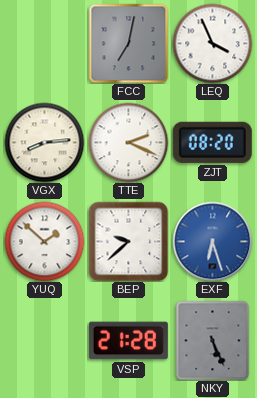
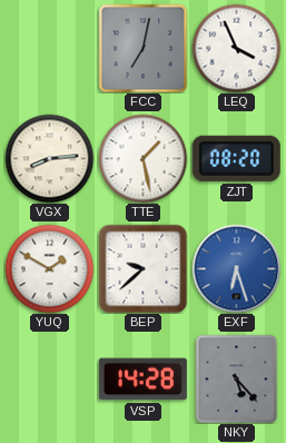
TTE: 2:19 -> 1:28
YUQ: 1:52 -> 1:50
VSP: 21:28 -> 14:28
NKY: 5:26 -> 5:23
